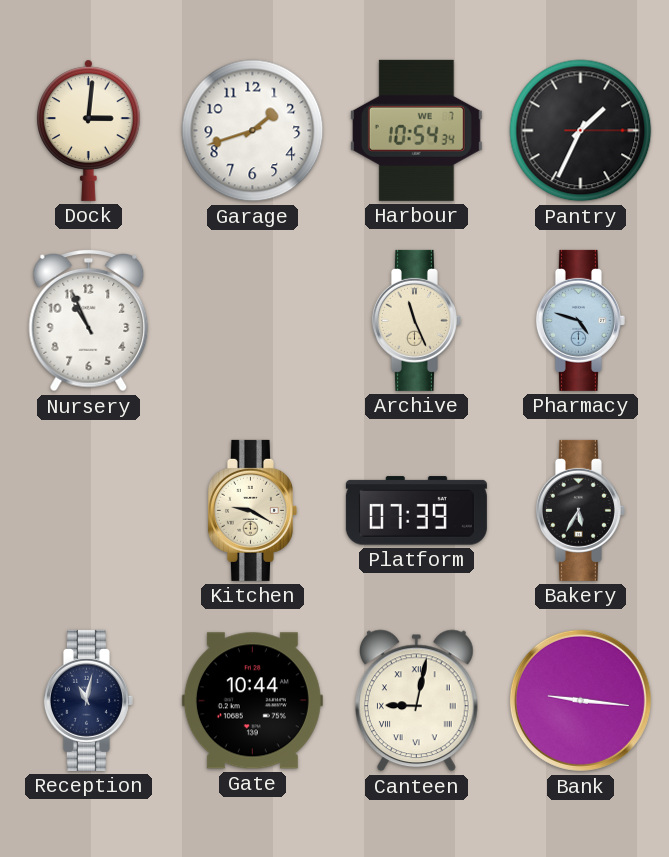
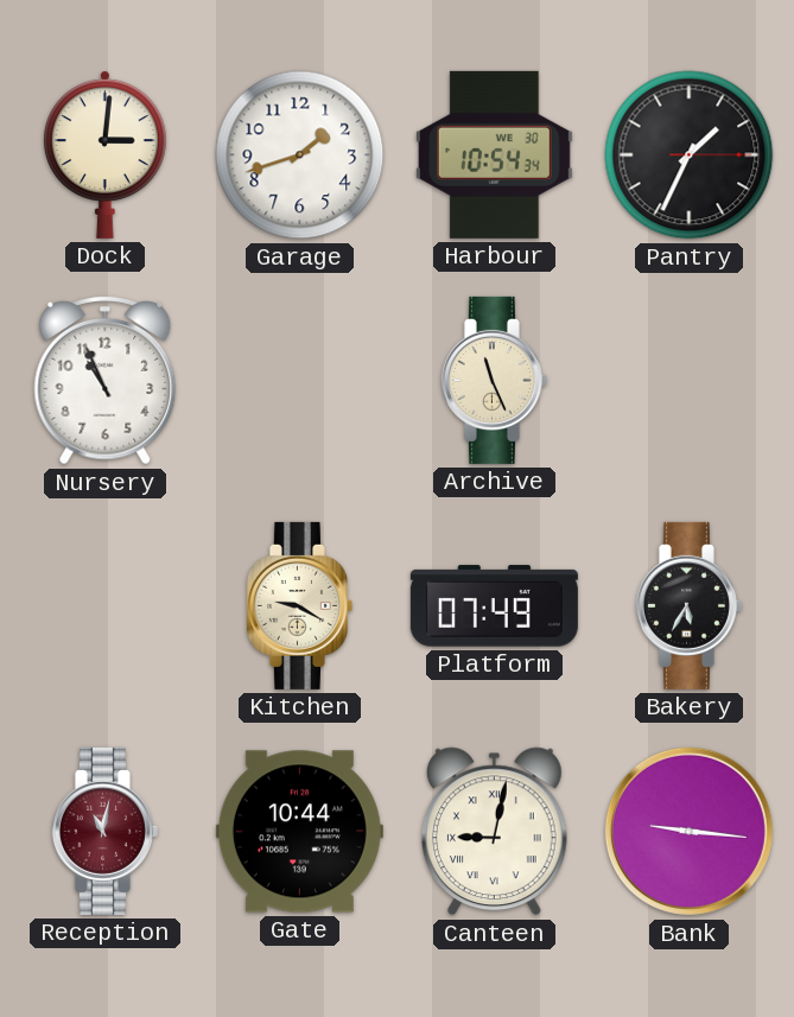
Harbour date: WE 7 -> WE 30
Pharmacy: 4:48 -> none
Platform: 07:39 -> 07:49
Reception dial: navy -> burgundy
